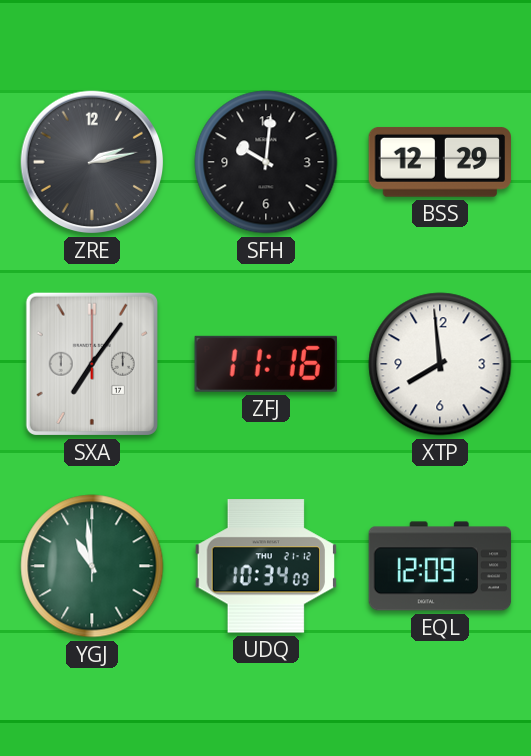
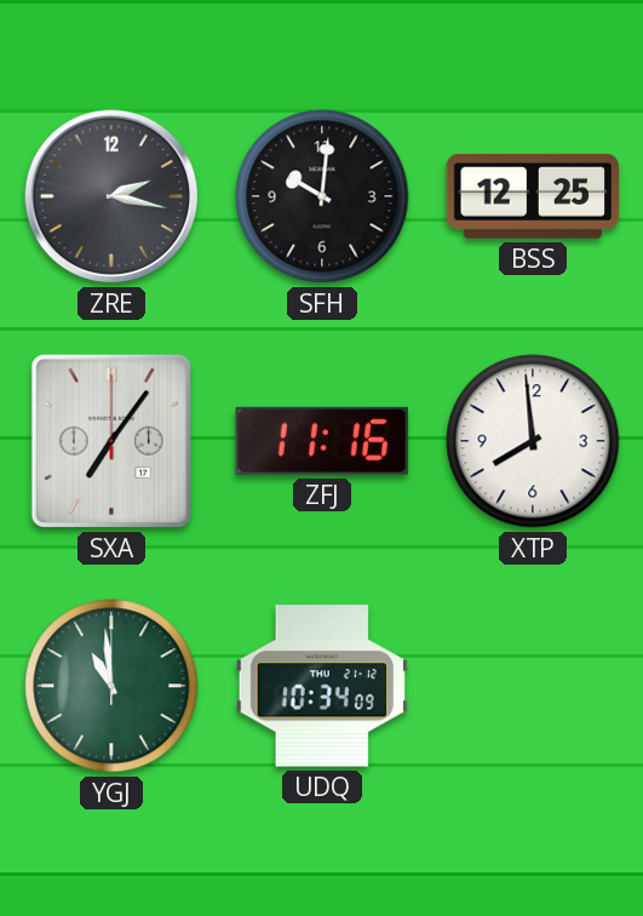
ZRE: 2:13 -> 2:17
BSS: 12:29 -> 12:25
EQL: 12:09 -> none
